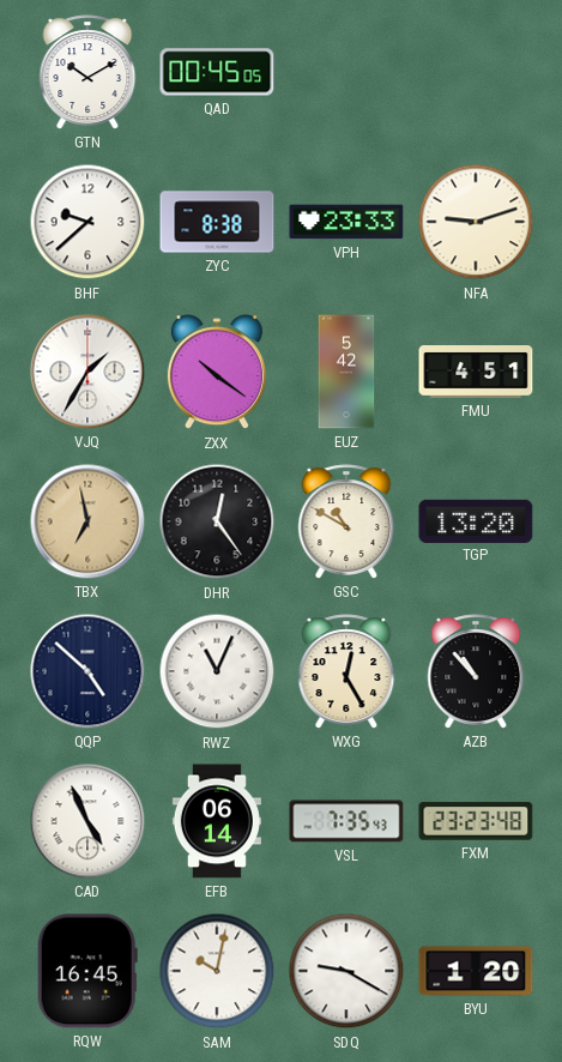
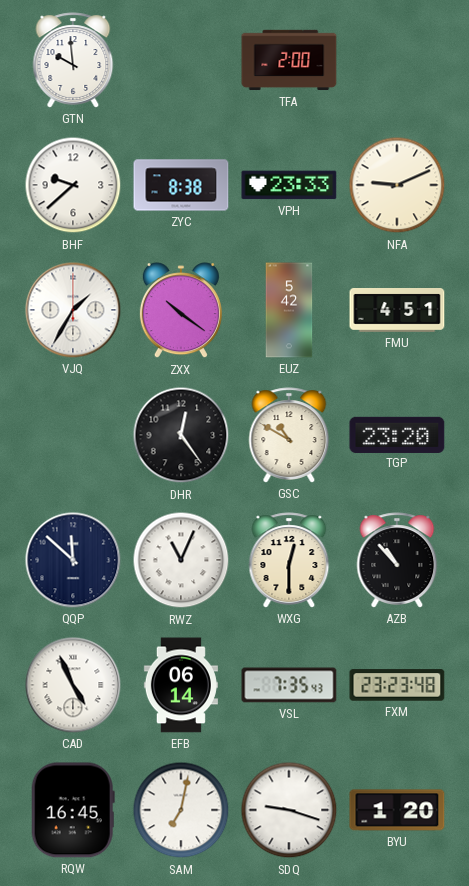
GTN: 10:10 -> 9:59
QAD: 00:45 -> none
TFA: none -> 2:00
NFA: 9:12 -> 9:11
TBX: 6:58 -> none
TGP: 13:20 -> 23:20
QQP: 4:52 -> 11:52
WXG: 12:25 -> 12:30
SAM: 10:02 -> 7:02
SDQ: 9:20 -> 9:18
